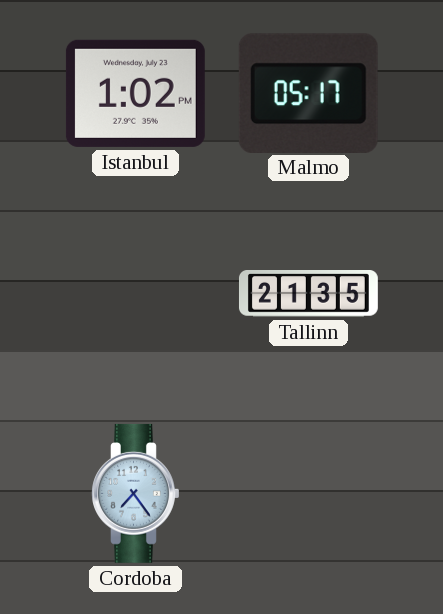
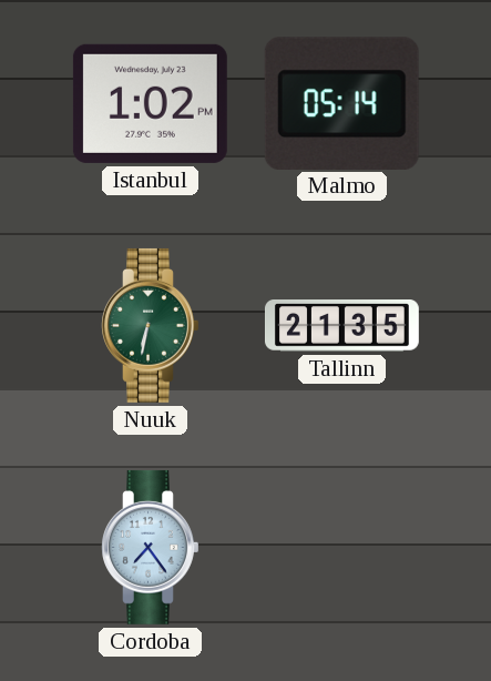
Malmo: 05:17 -> 05:14
Nuuk: none -> 6:32
